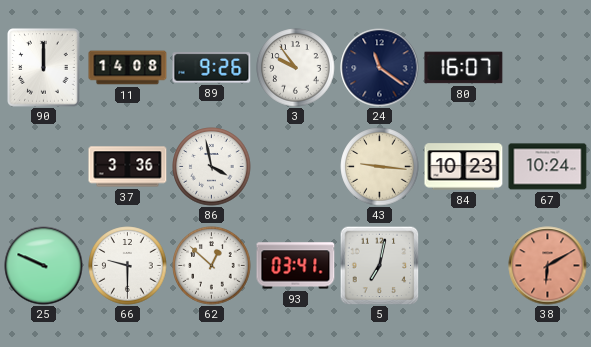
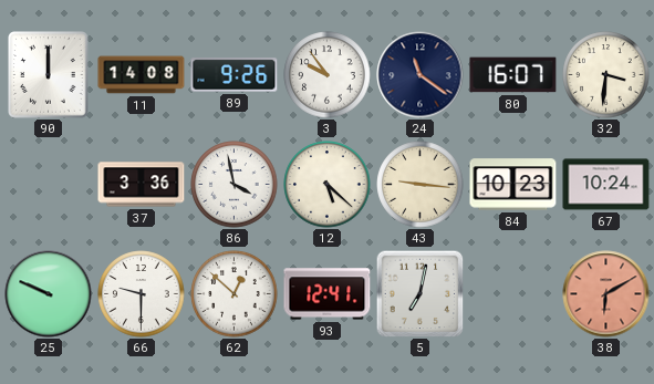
32: none -> 3:31
12: none -> 5:22
93: 03:41 -> 12:41
